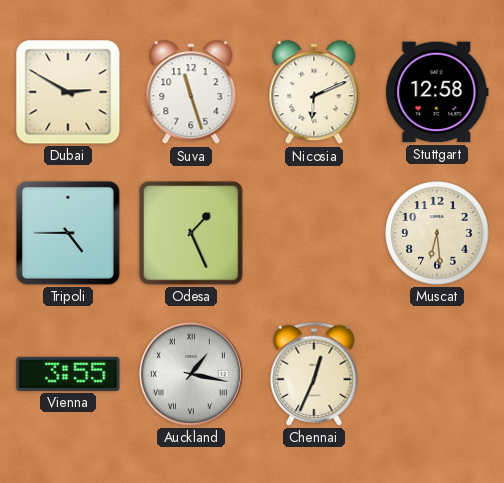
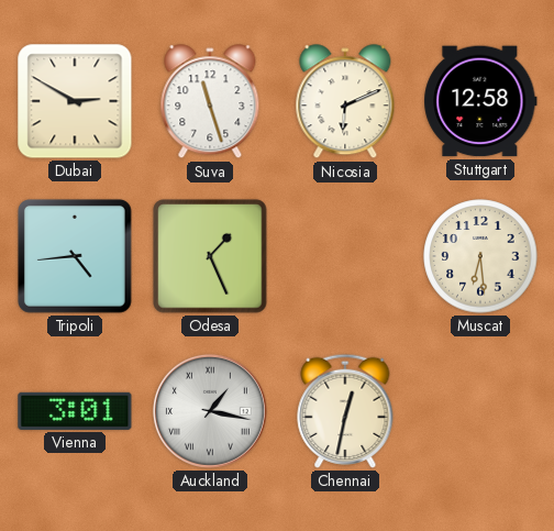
Tripoli: 4:45 -> 4:44
Vienna: 3:55 -> 3:01
Chennai: 12:34 -> 12:32
